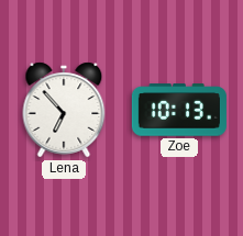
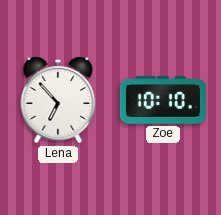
Zoe: 10:13 -> 10:10
